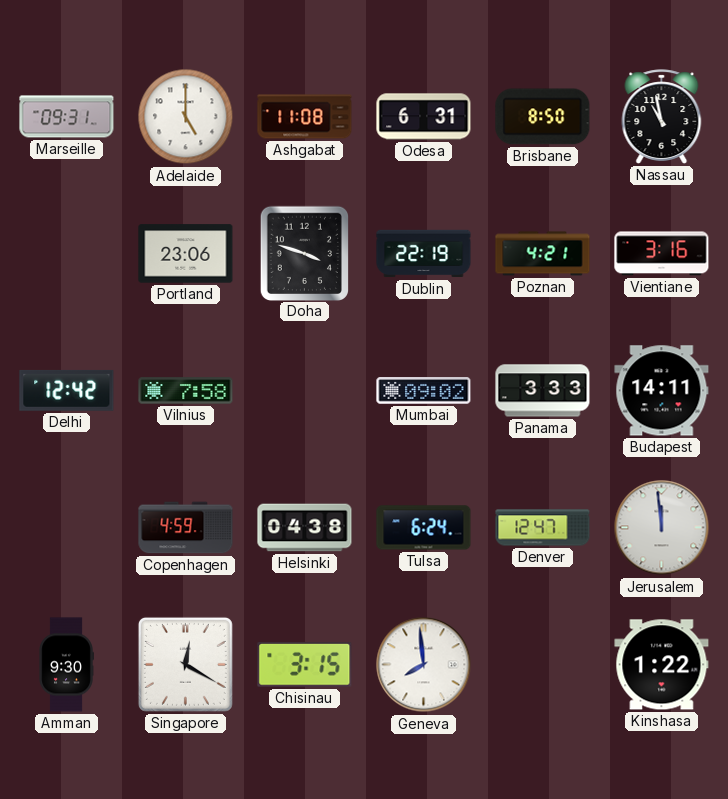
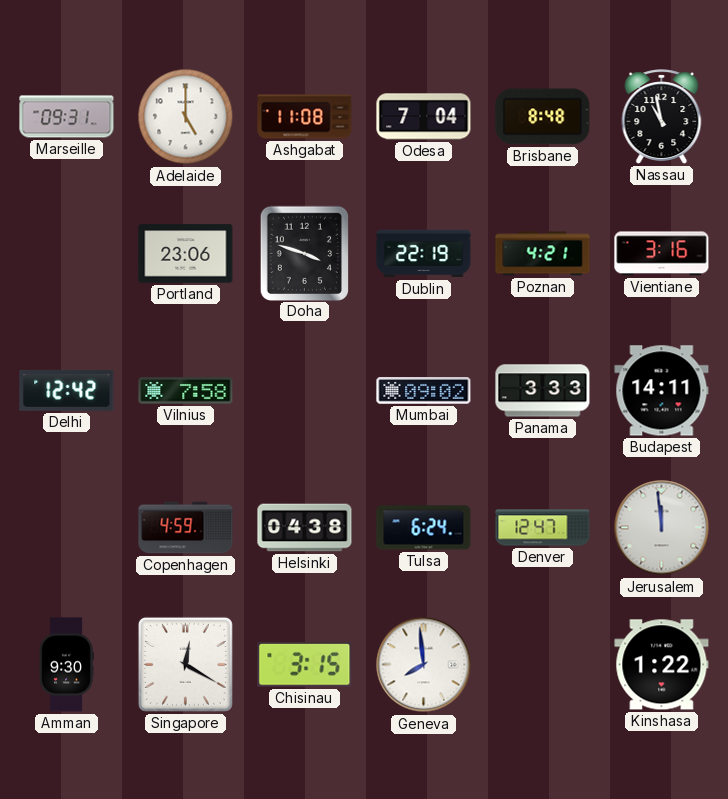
Odesa: 6:31 -> 7:04
Brisbane: 8:50 -> 8:48
